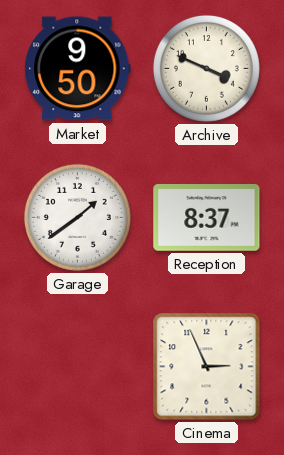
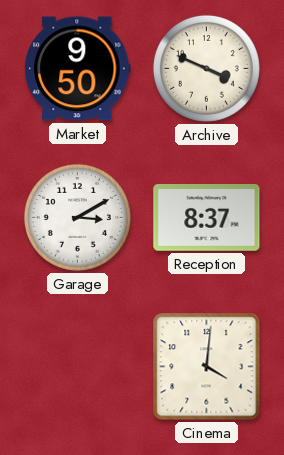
Garage: 1:39 -> 3:10
Cinema: 2:56 -> 4:01
